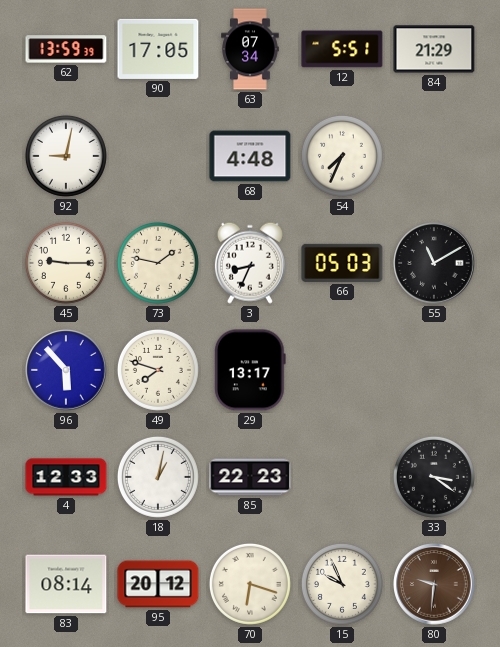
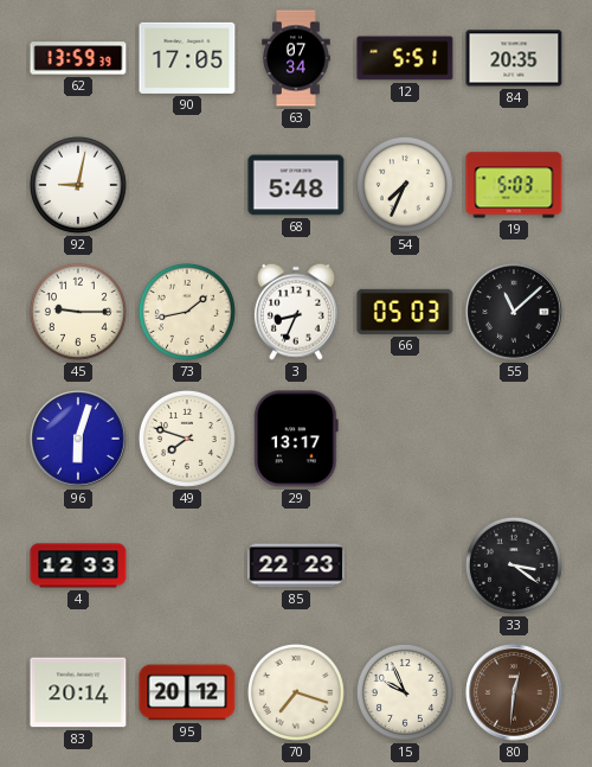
84: 21:29 -> 20:35
68: 4:48 -> 5:48
19: none -> 5:03
73: 1:47 -> 1:43
55: 11:10 -> 11:08
96: 5:53 -> 6:03
18: 1:02 -> none
83: 08:14 -> 20:14
70: 6:18 -> 7:18
80: 9:31 -> 12:31
